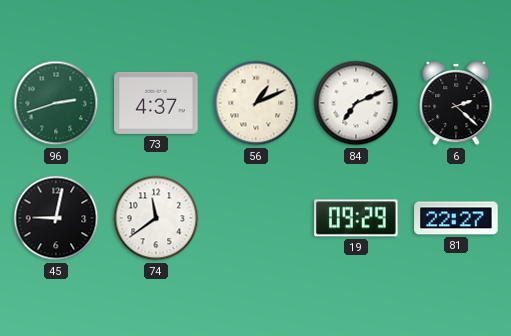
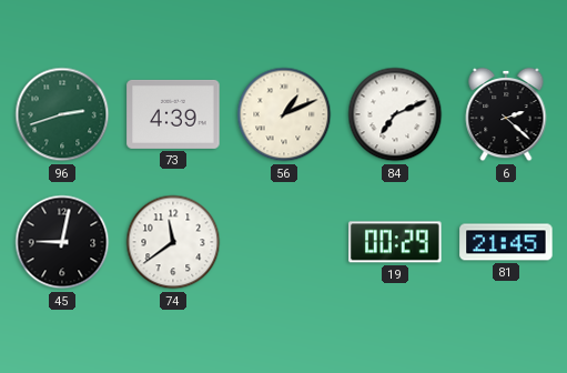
73: 4:37 -> 4:39
19: 09:29 -> 00:29
81: 22:27 -> 21:45
